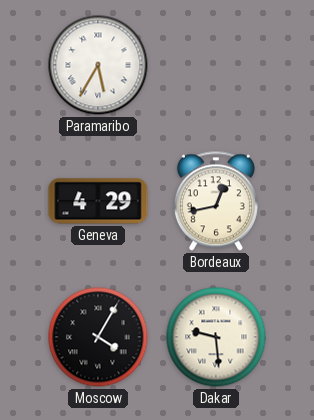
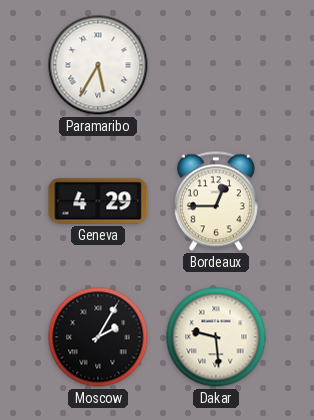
Bordeaux: 12:43 -> 12:45
Moscow: 4:05 -> 2:05
